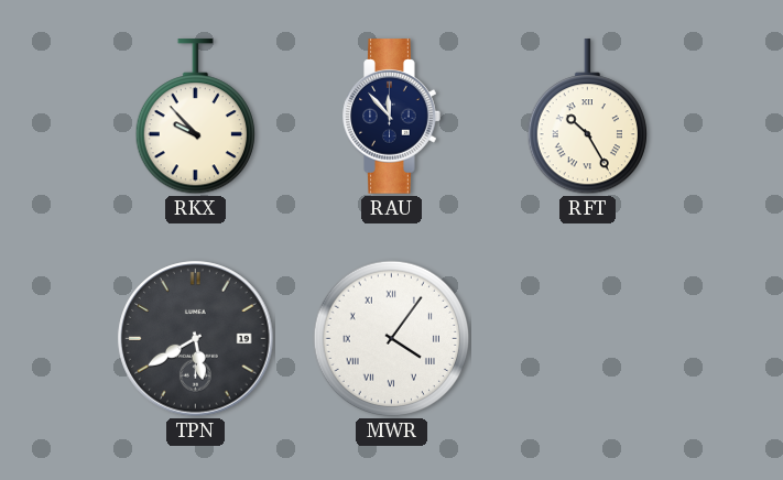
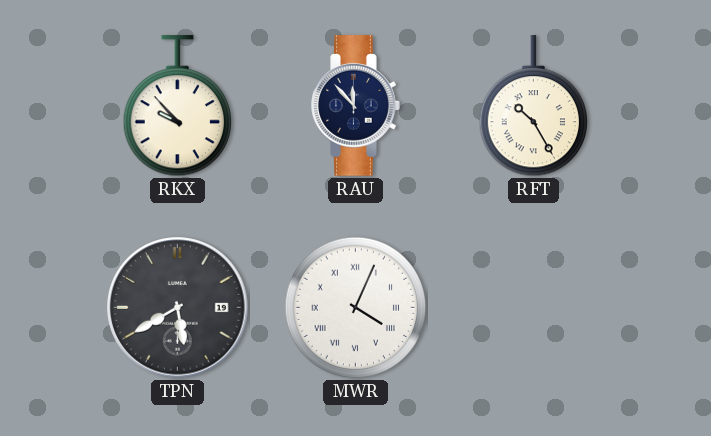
MWR: 4:06 -> 4:04
